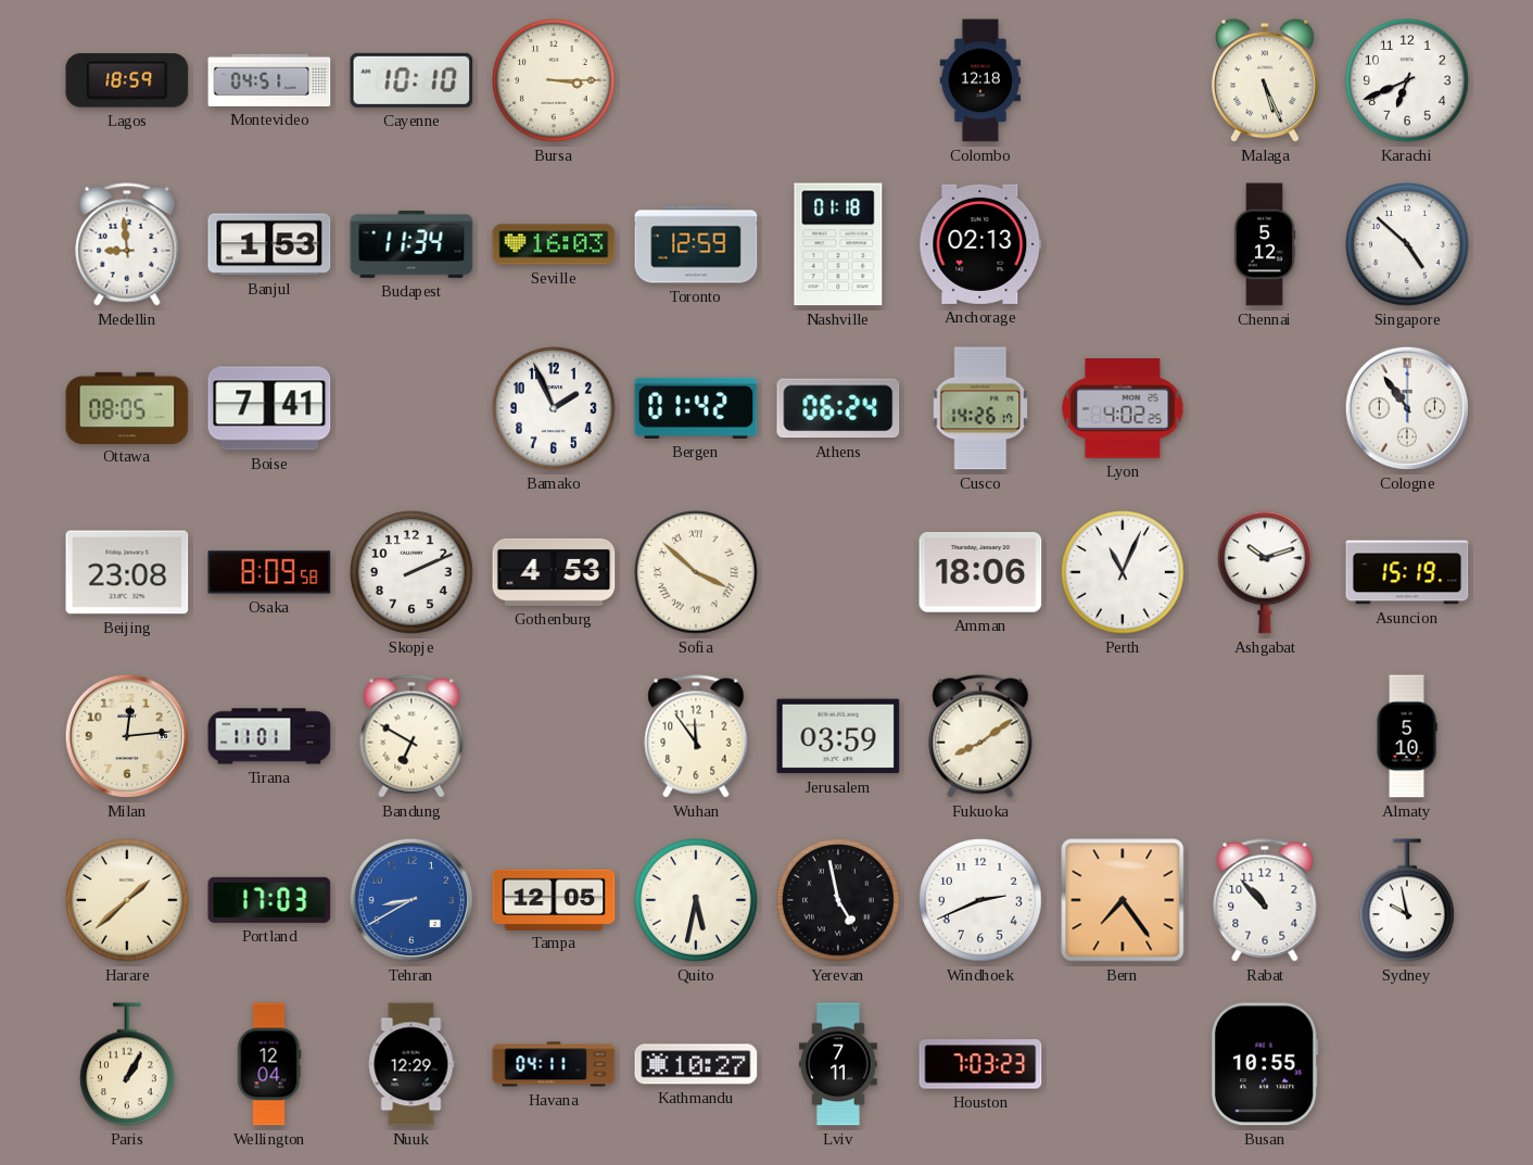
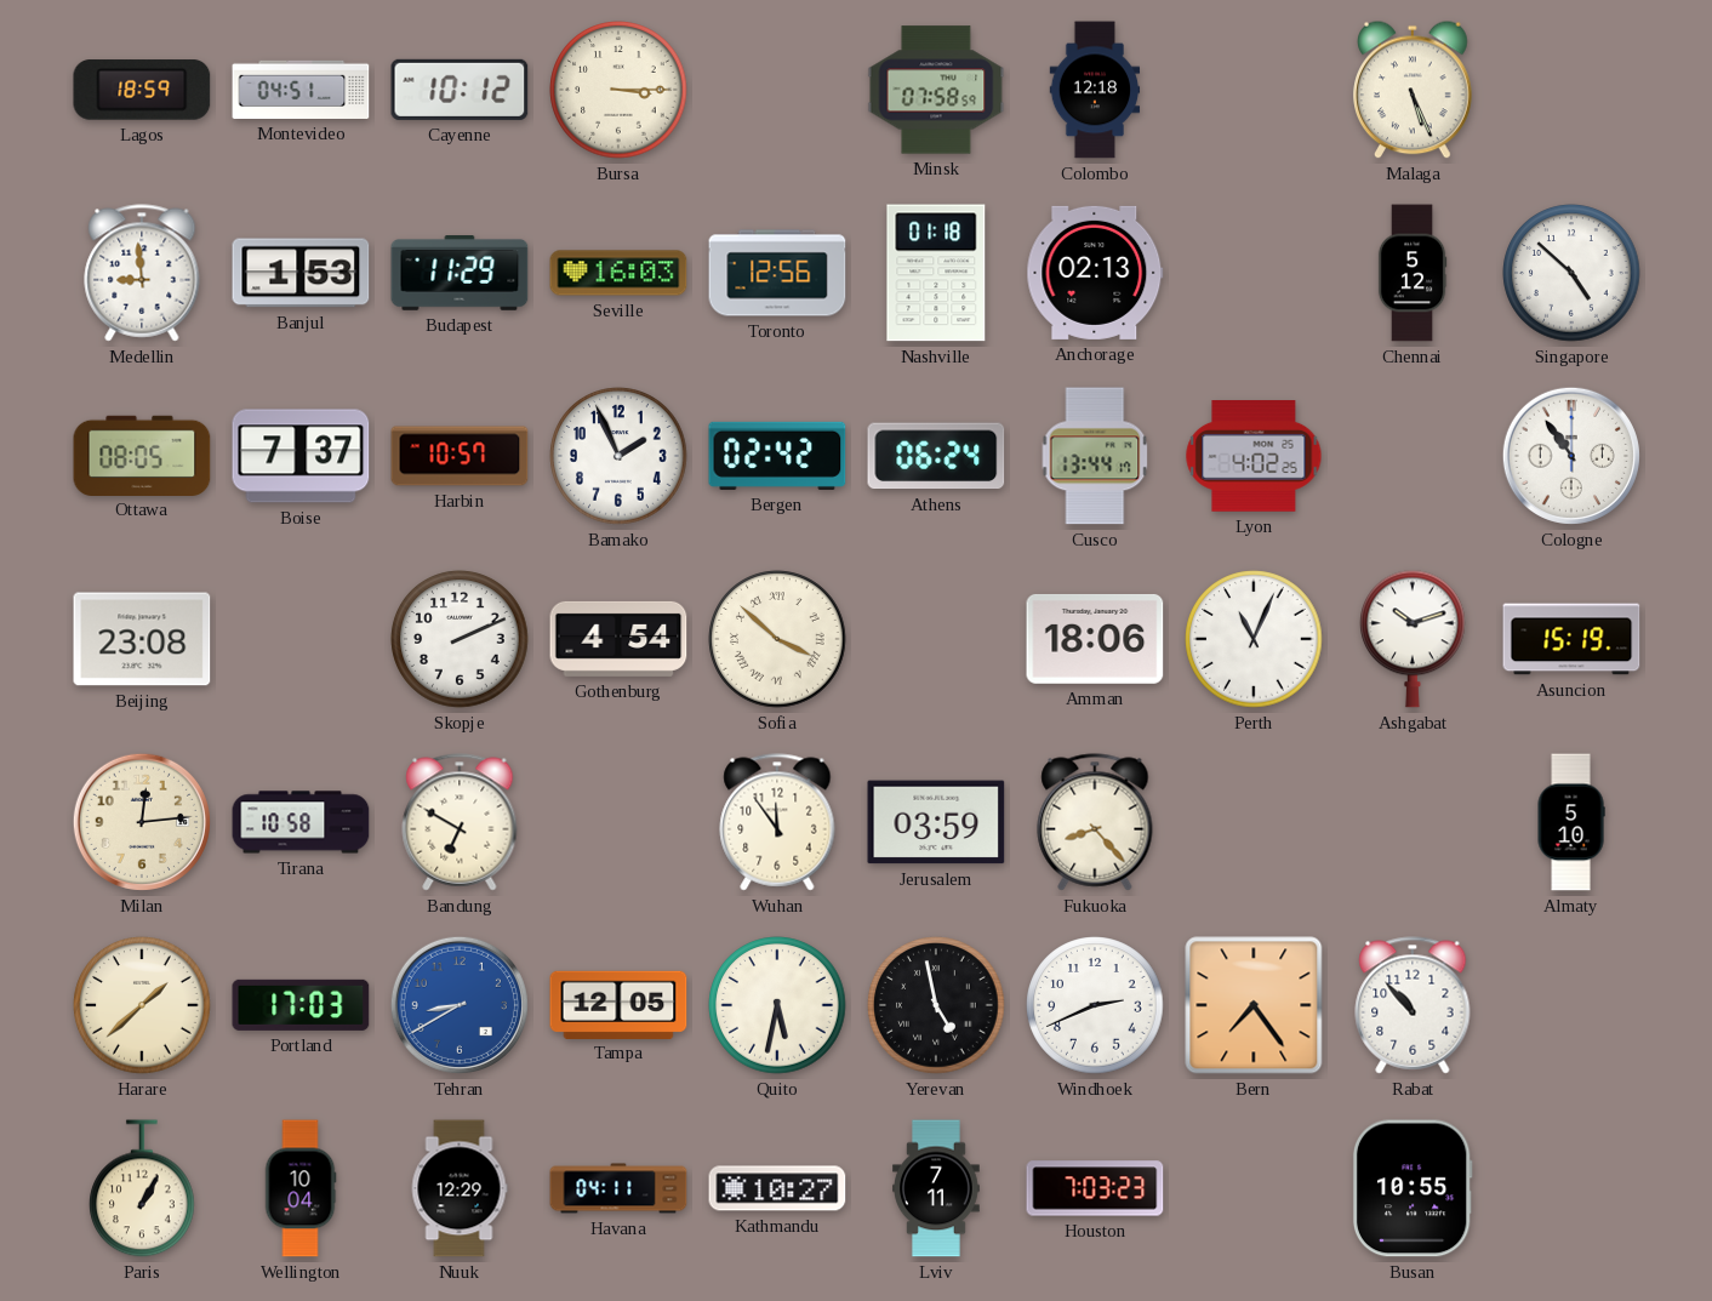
Cayenne: 10:10 -> 10:12
Minsk: none -> 07:58
Karachi: 6:41 -> none
Budapest: 11:34 -> 11:29
Toronto: 12:59 -> 12:56
Boise: 7:41 -> 7:37
Harbin: none -> 10:57
Bergen: 01:42 -> 02:42
Cusco: 14:26 -> 13:44
Osaka: 8:09 -> none
Gothenburg: 4:53 -> 4:54
Tirana: 11:01 -> 10:58
Fukuoka: 8:09 -> 8:23
Sydney: 9:58 -> none
Wellington: 12:04 -> 10:04
